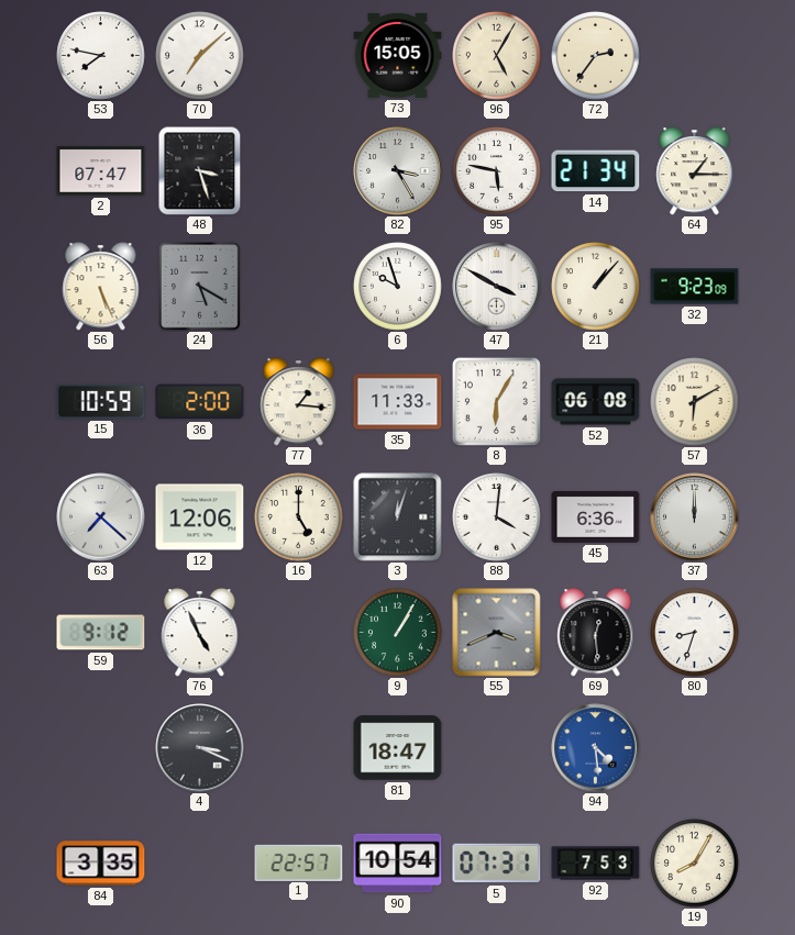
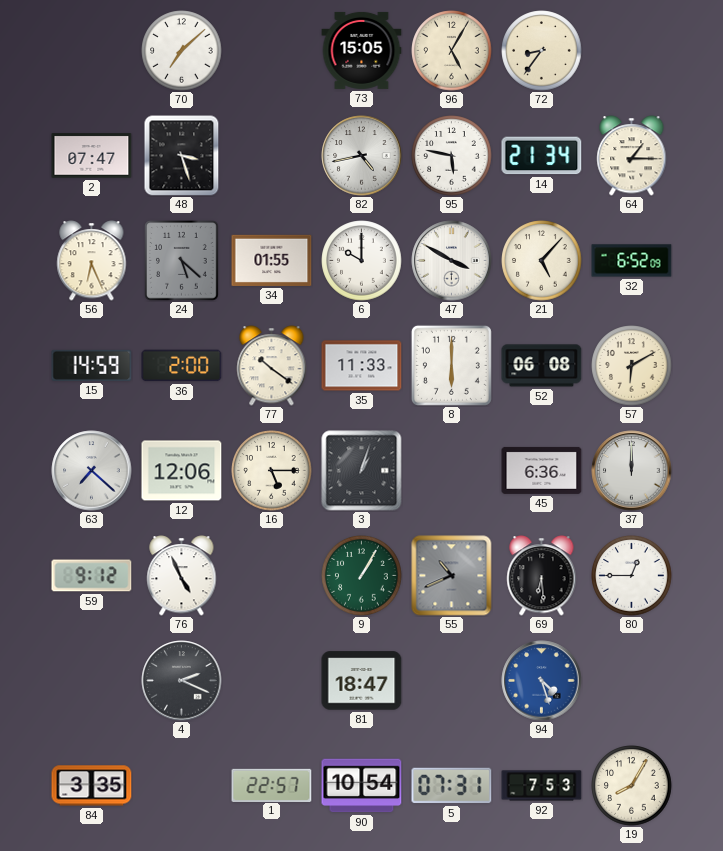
53: 7:47 -> none
72: 2:36 -> 8:36
82: 3:25 -> 4:43
56: 5:26 -> 6:26
24: 5:20 -> 5:22
34: none -> 01:55
6: 9:57 -> 10:00
21: 1:07 -> 5:07
32: 9:23 -> 6:52
15: 10:59 -> 14:59
77: 1:16 -> 10:21
8: 6:05 -> 6:00
16: 5:00 -> 5:15
3: 12:03 -> 1:03
88: 4:01 -> none
55: 3:41 -> 10:41
69: 12:29 -> 6:29
80: 8:33 -> 12:45
4: 3:19 -> 2:19
94: 4:29 -> 4:27
